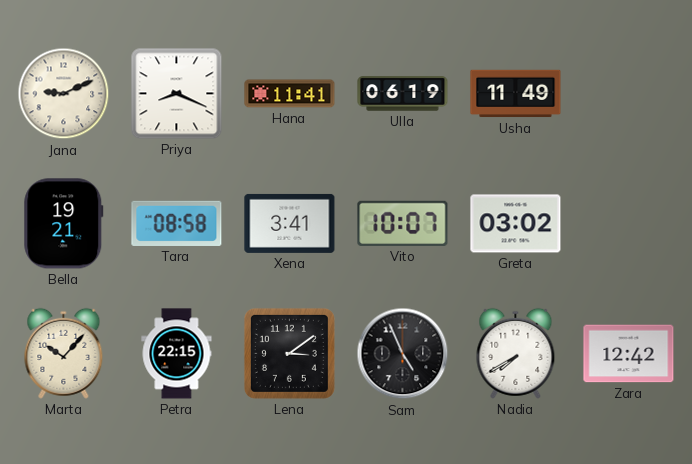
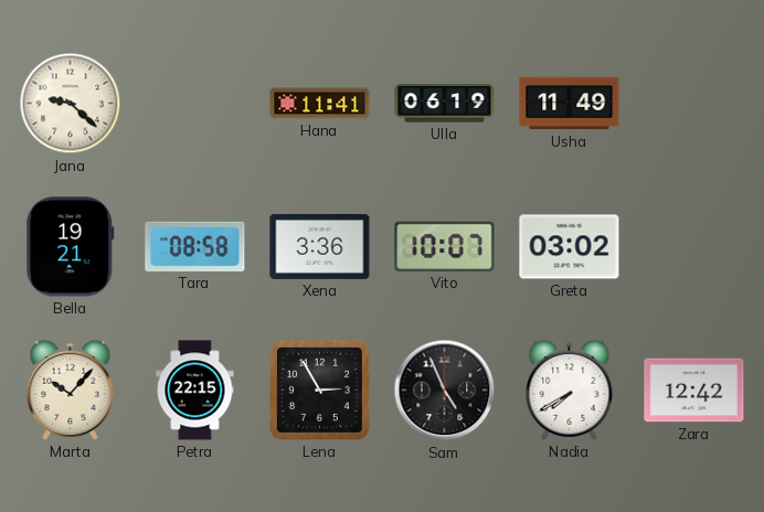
Jana: 9:11 -> 9:22
Priya: 8:19 -> none
Xena: 3:41 -> 3:36
Lena: 3:09 -> 2:55
